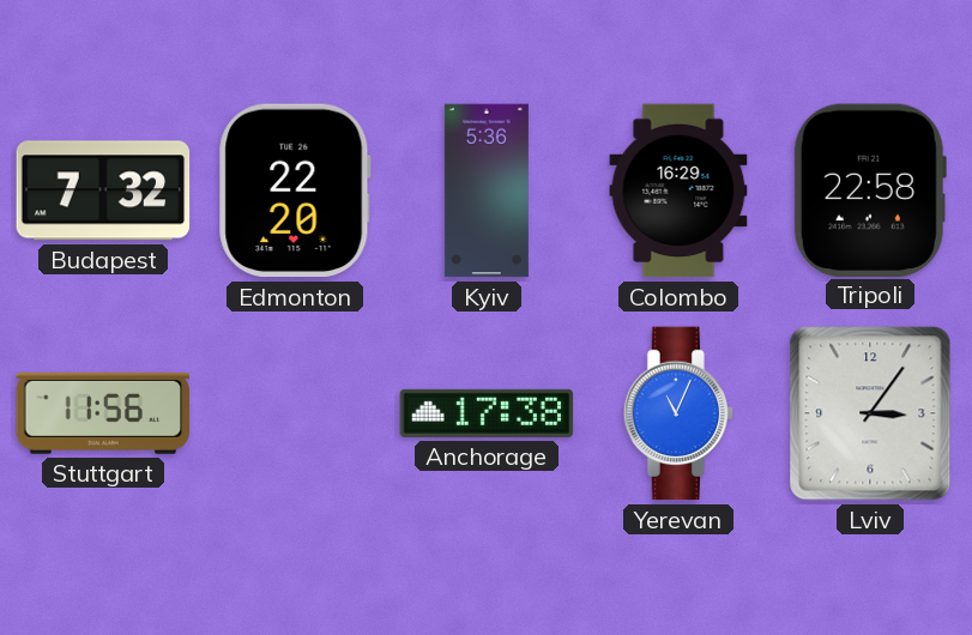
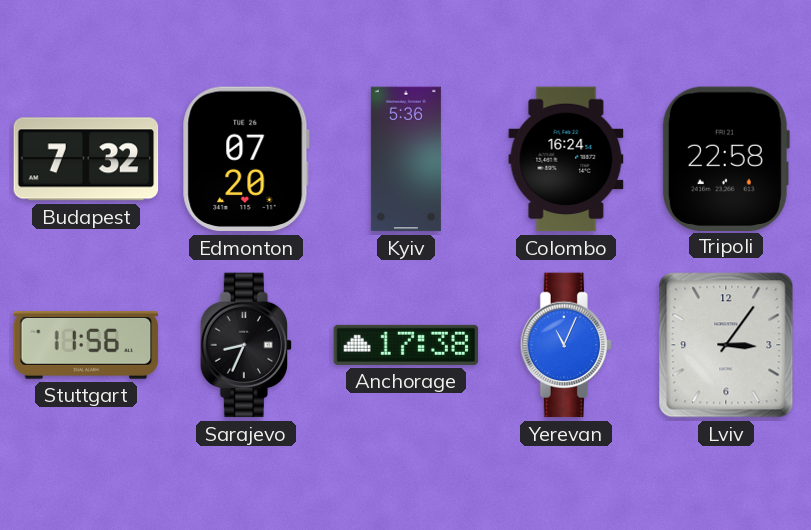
Edmonton: 22:20 -> 07:20
Colombo: 16:29 -> 16:24
Sarajevo: none -> 8:34
